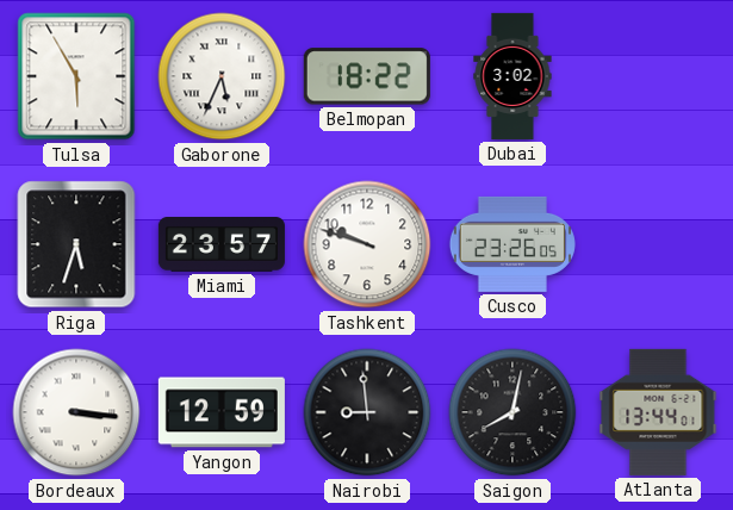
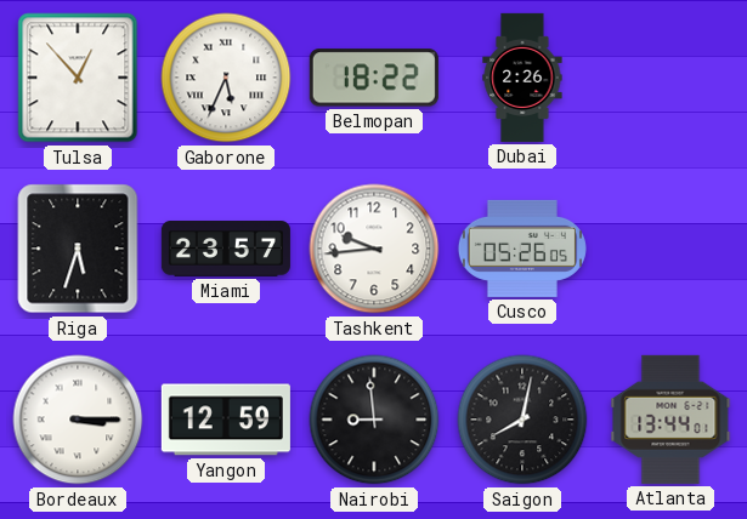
Tulsa: 5:55 -> 12:53
Dubai: 3:02 -> 2:26
Tashkent: 9:48 -> 9:44
Cusco: 23:26 -> 05:26
Bordeaux: 3:16 -> 3:15
